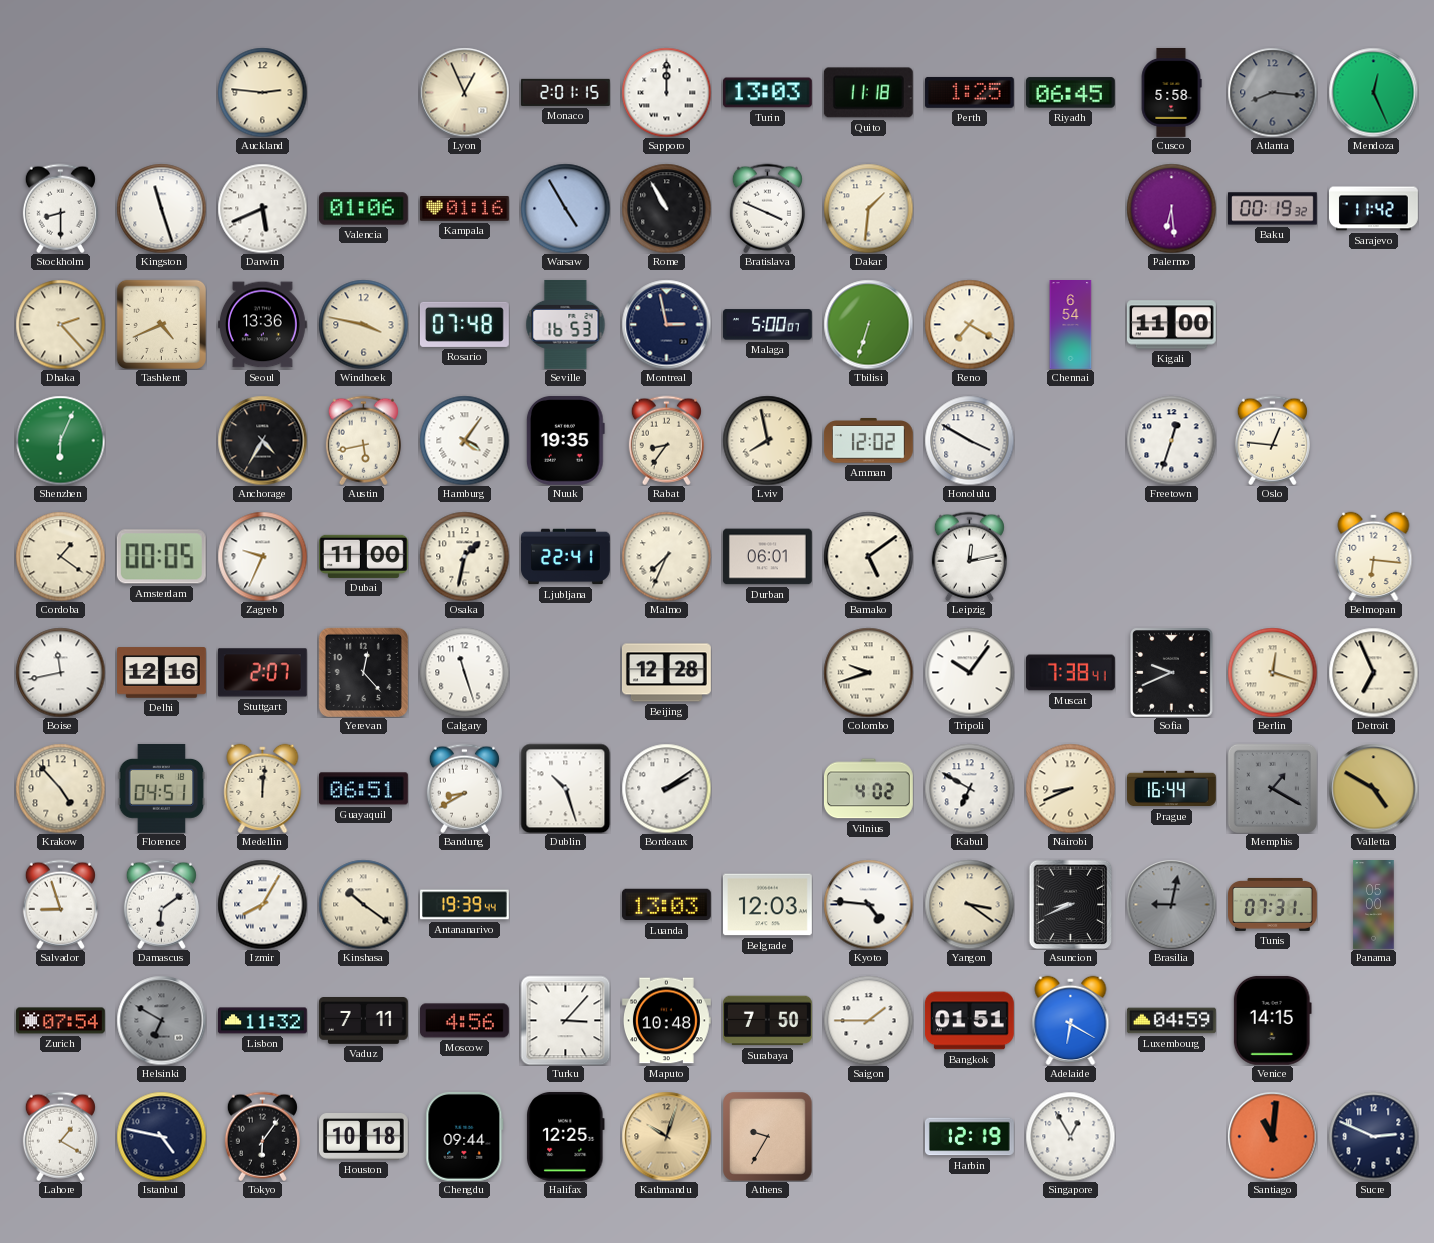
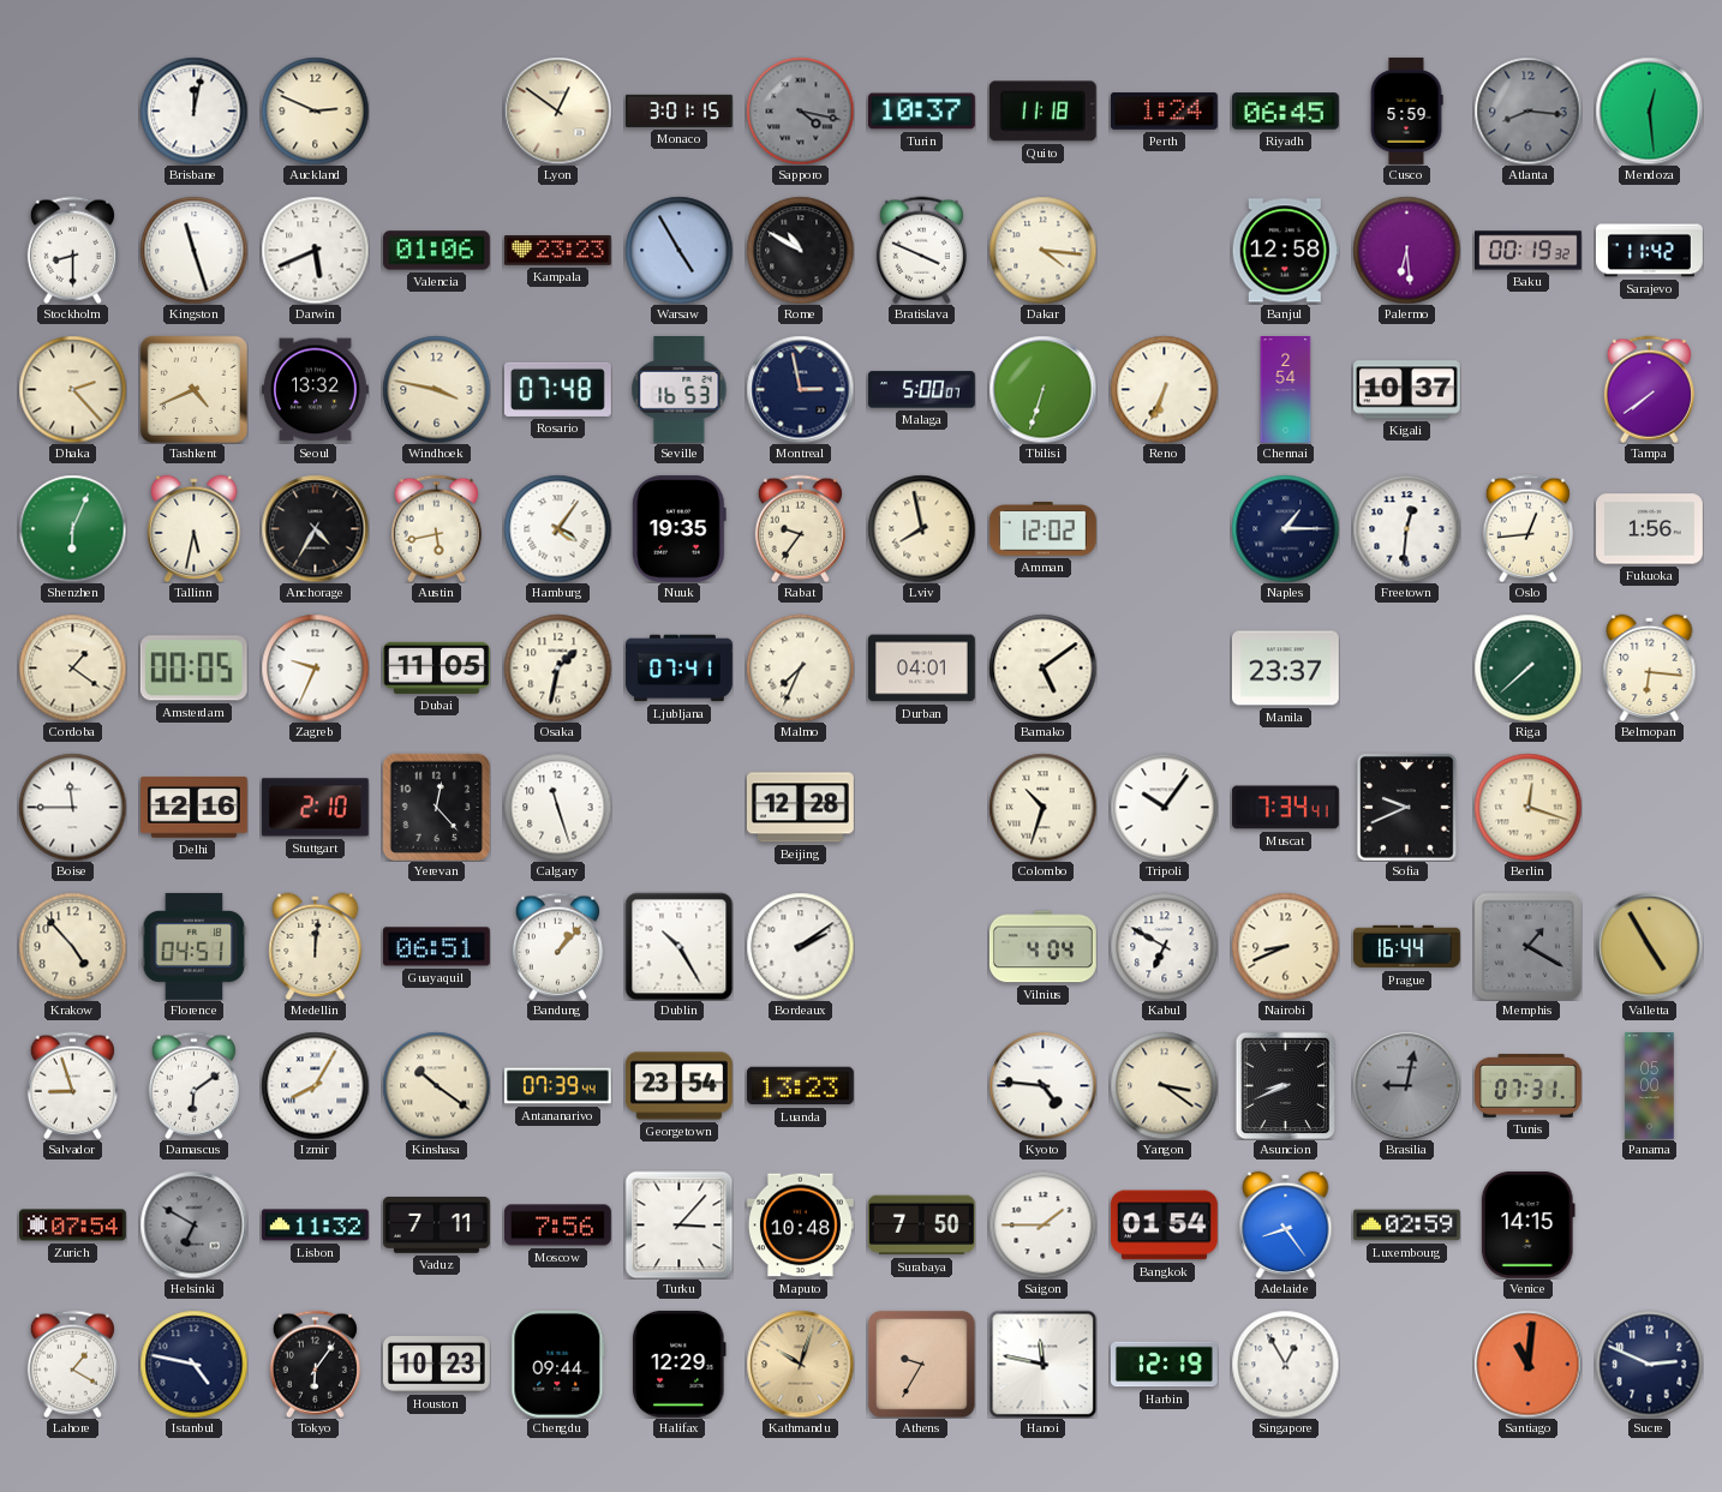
Brisbane: none -> 12:02
Auckland: 2:46 -> 2:49
Lyon: 12:56 -> 12:51
Monaco: 2:01 -> 3:01
Sapporo: 12:00 -> 4:17
Sapporo dial: white -> grey
Turin: 13:03 -> 10:37
Perth: 1:25 -> 1:24
Cusco: 5:58 -> 5:59
Mendoza: 12:26 -> 12:29
Kampala: 01:16 -> 23:23
Rome: 10:55 -> 10:50
Dakar: 1:31 -> 4:16
Banjul: none -> 12:58
Seoul: 13:36 -> 13:32
Reno: 7:20 -> 6:34
Chennai: 6:54 -> 2:54
Kigali: 11:00 -> 10:37
Tampa: none -> 7:39
Tallinn: none -> 5:32
Rabat: 8:36 -> 9:36
Honolulu: 3:50 -> none
Naples: none -> 1:15
Freetown: 12:33 -> 12:31
Oslo: 12:46 -> 12:44
Fukuoka: none -> 1:56
Dubai: 11:00 -> 11:05
Ljubljana: 22:41 -> 07:41
Durban: 06:01 -> 04:01
Leipzig: 12:13 -> none
Manila: none -> 23:37
Riga: none -> 7:38
Boise: 11:43 -> 11:45
Stuttgart: 2:07 -> 2:10
Colombo: 9:42 -> 10:33
Muscat: 7:38 -> 7:34
Detroit: 6:56 -> none
Bandung: 8:40 -> 1:07
Dublin: 10:27 -> 10:25
Vilnius: 4:02 -> 4:04
Valletta: 4:50 -> 4:55
Antananarivo: 19:39 -> 07:39
Georgetown: none -> 23:54
Luanda: 13:03 -> 13:23
Belgrade: 12:03 -> none
Moscow: 4:56 -> 7:56
Bangkok: 01:51 -> 01:54
Adelaide: 6:20 -> 8:24
Luxembourg: 04:59 -> 02:59
Houston: 10:18 -> 10:23
Halifax: 12:25 -> 12:29
Hanoi: none -> 11:47
